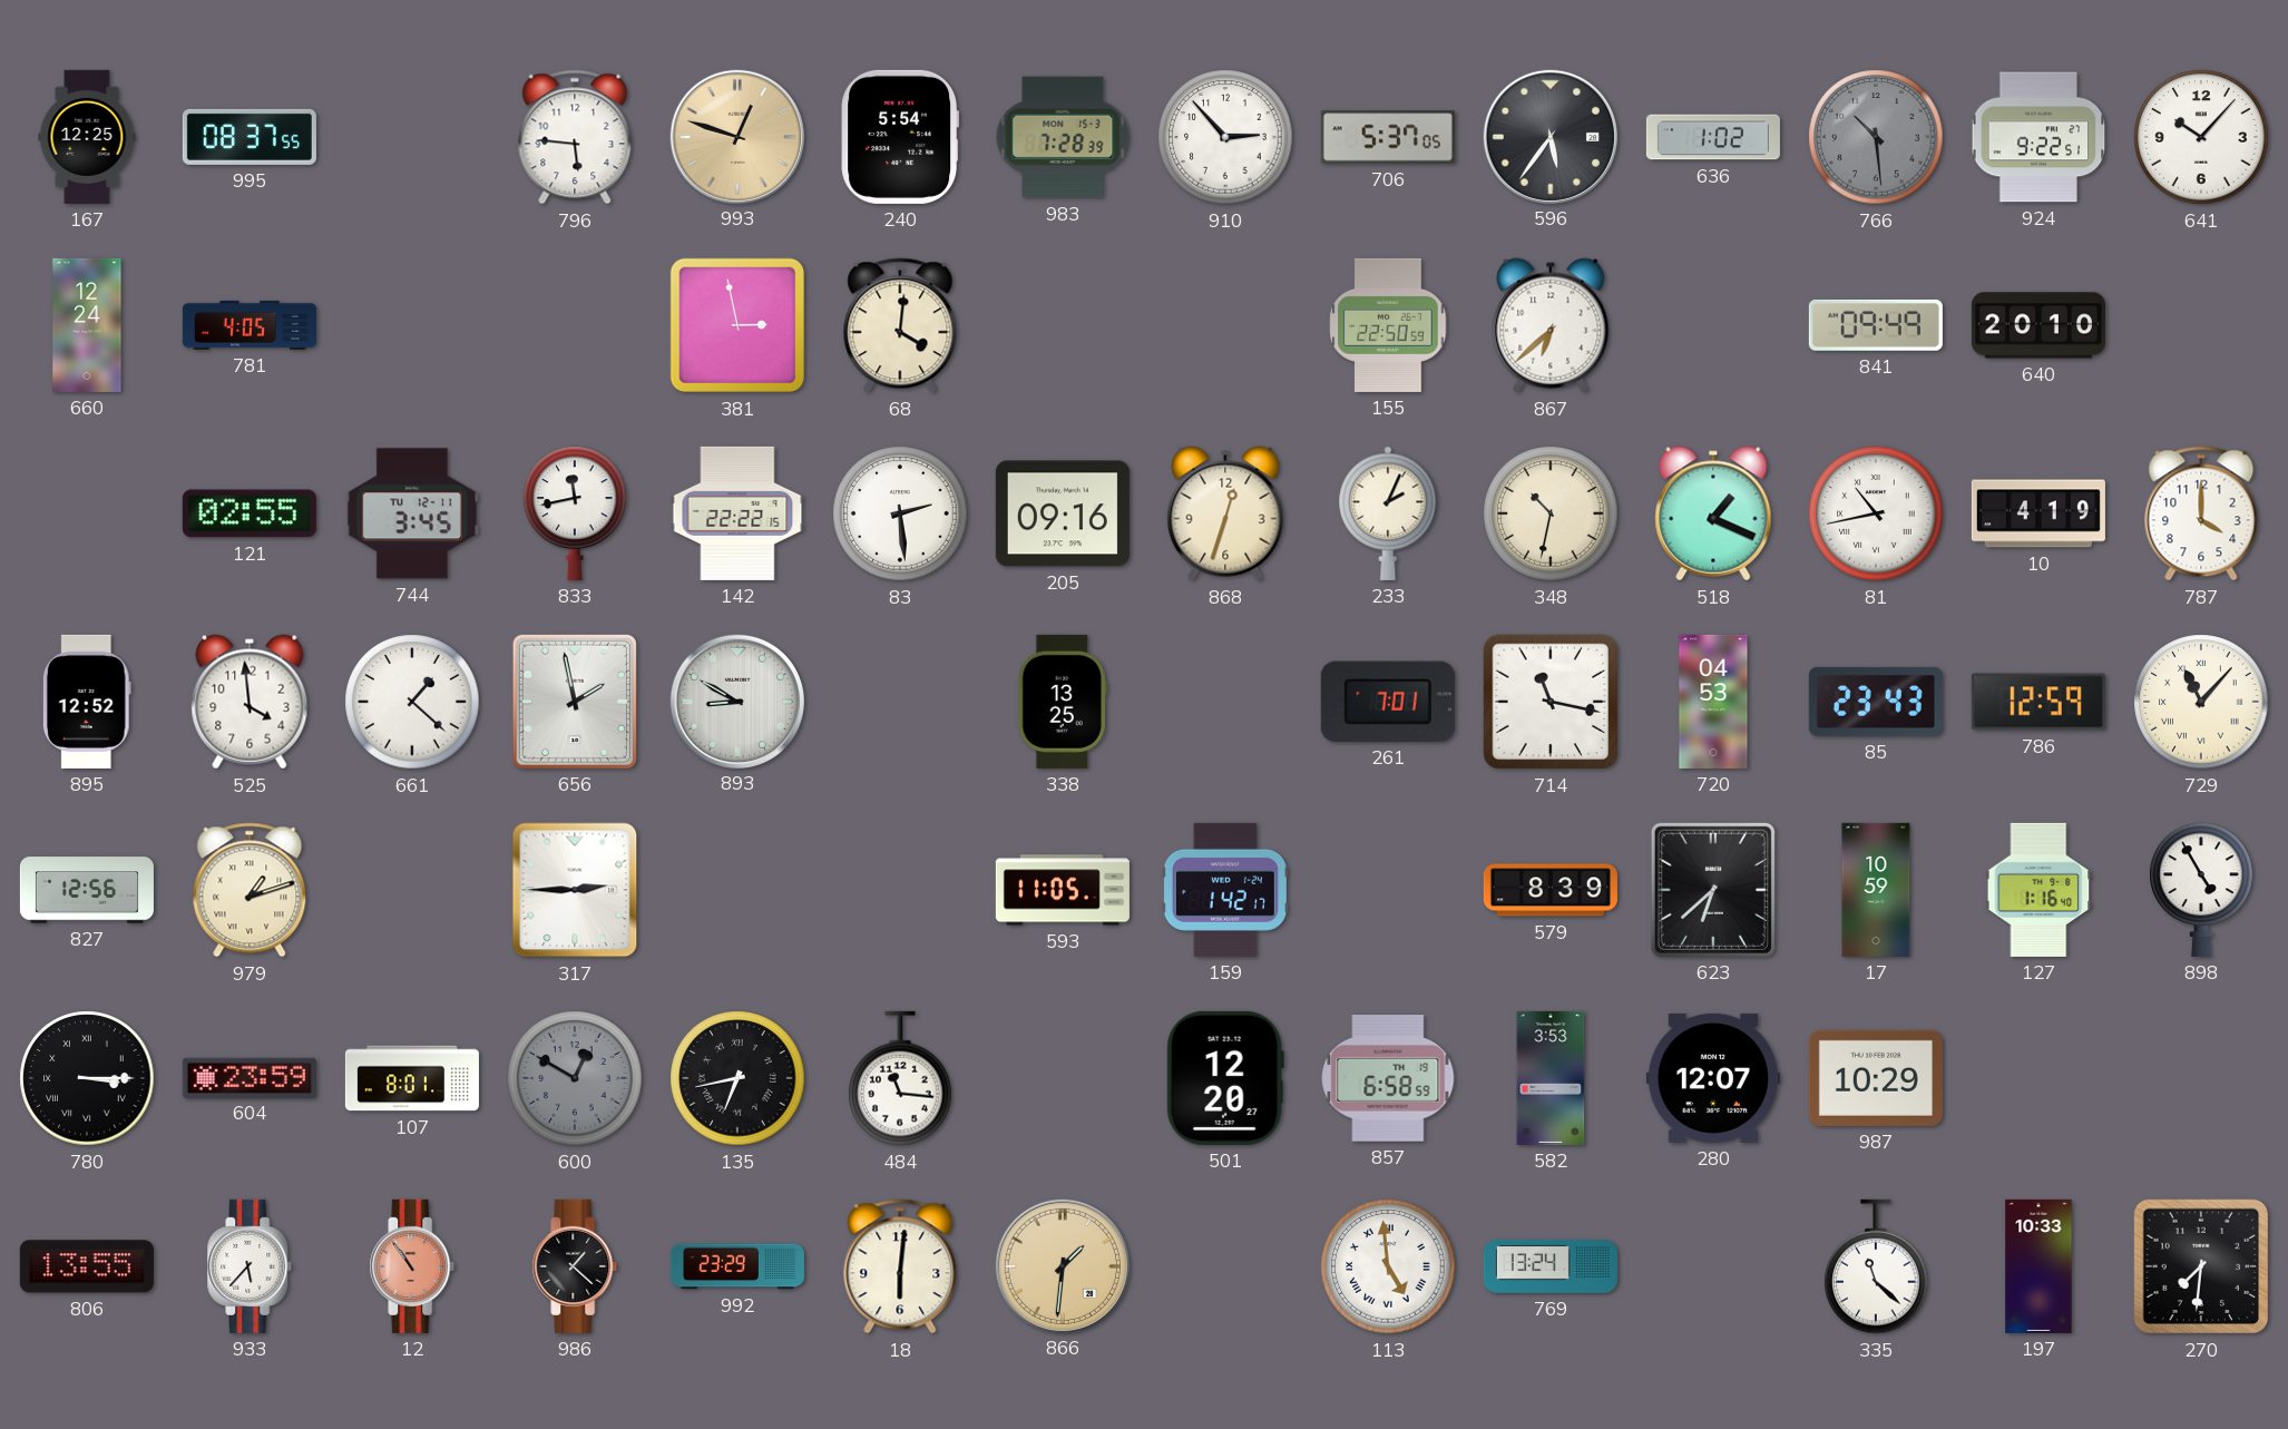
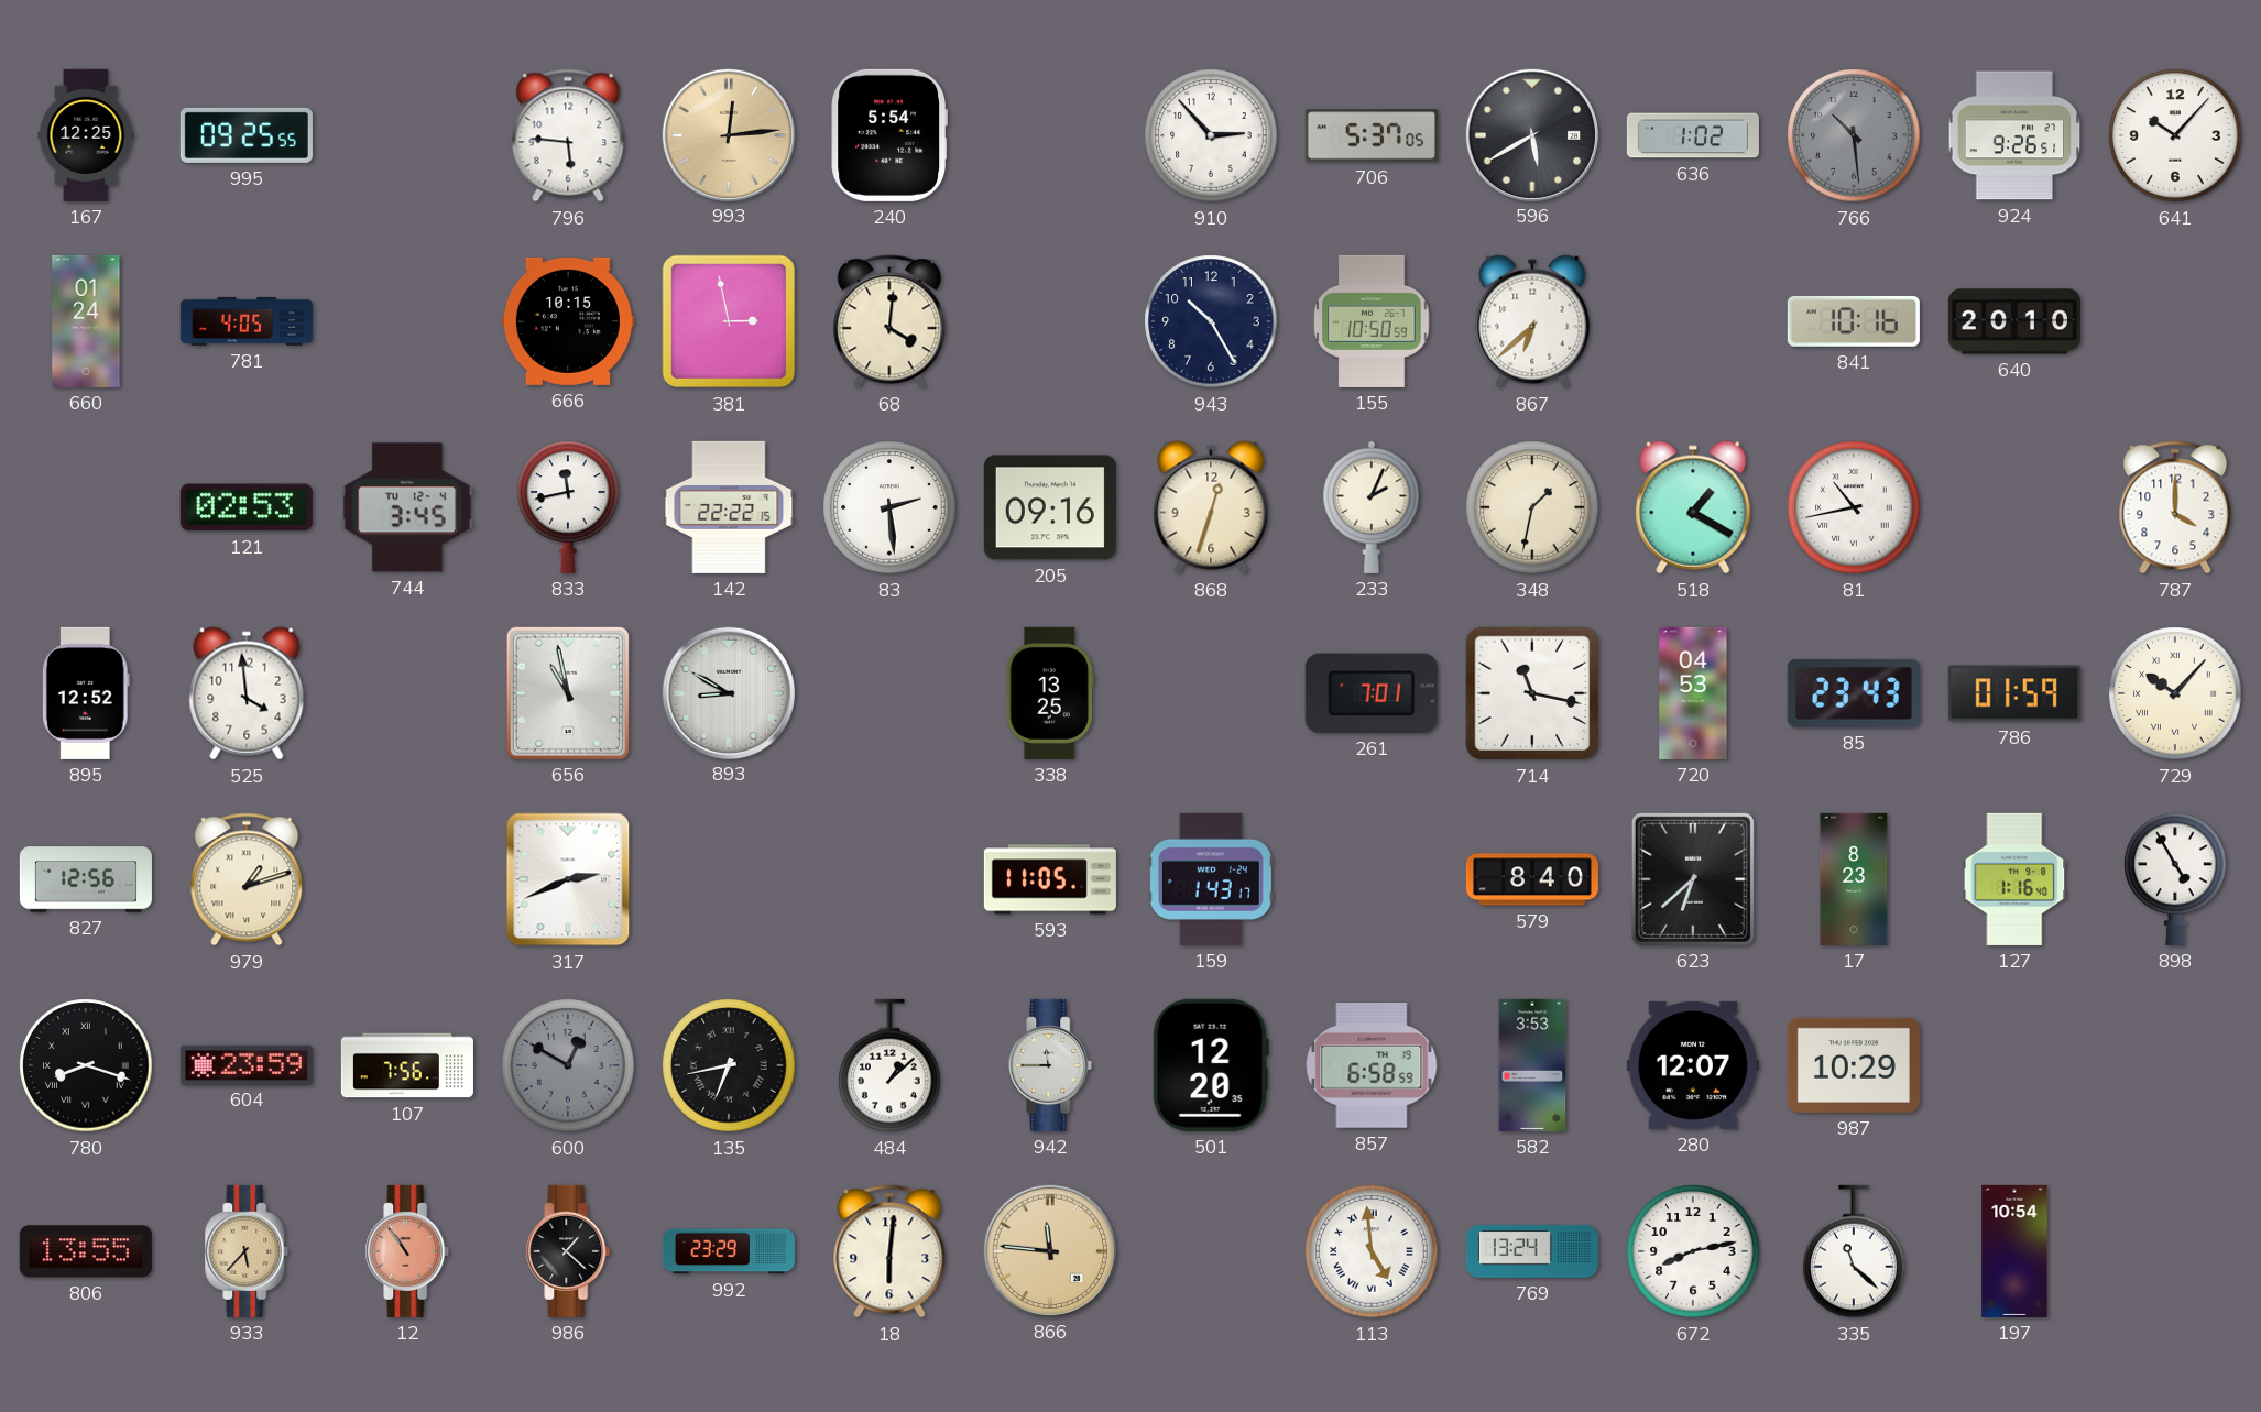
995: 08:37 -> 09:25
993: 12:48 -> 12:14
983: 7:28 -> none
596: 5:36 -> 5:40
924: 9:22 -> 9:26
660: 12:24 -> 01:24
666: none -> 10:15
943: none -> 10:25
155: 22:50 -> 10:50
841: 09:49 -> 10:16
121: 02:55 -> 02:53
744 date: TU 12-11 -> TU 12-4
348: 10:32 -> 1:32
518: 1:19 -> 1:20
10: 4:19 -> none
661: 1:22 -> none
656: 1:58 -> 10:58
786: 12:59 -> 01:59
729: 11:07 -> 10:07
317: 2:45 -> 2:41
159: 1:42 -> 1:43
579: 8:39 -> 8:40
17: 10:59 -> 8:23
780: 3:15 -> 8:18
107: 8:01 -> 7:56
484: 11:16 -> 1:08
942: none -> 11:45
501: 12:20:27 -> 12:20:35
933 dial: white -> champagne
866: 1:31 -> 11:46
672: none -> 8:13
197: 10:33 -> 10:54
270: 7:31 -> none
